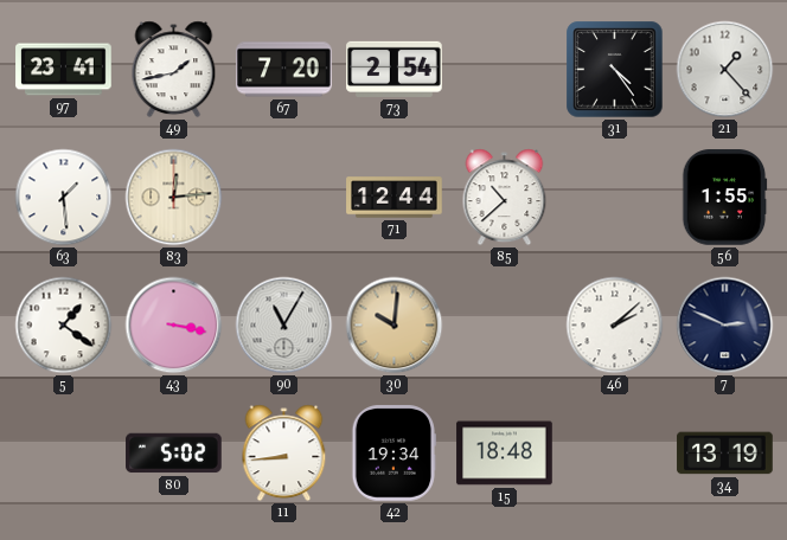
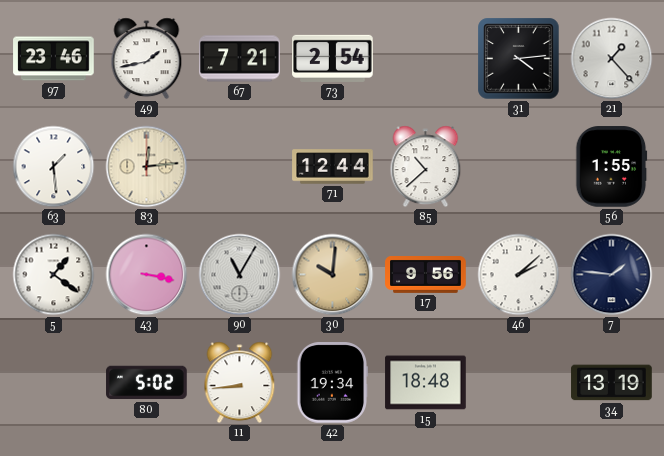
97: 23:41 -> 23:46
67: 7:20 -> 7:21
31: 4:24 -> 4:14
17: none -> 9:56
7: 2:49 -> 1:46
